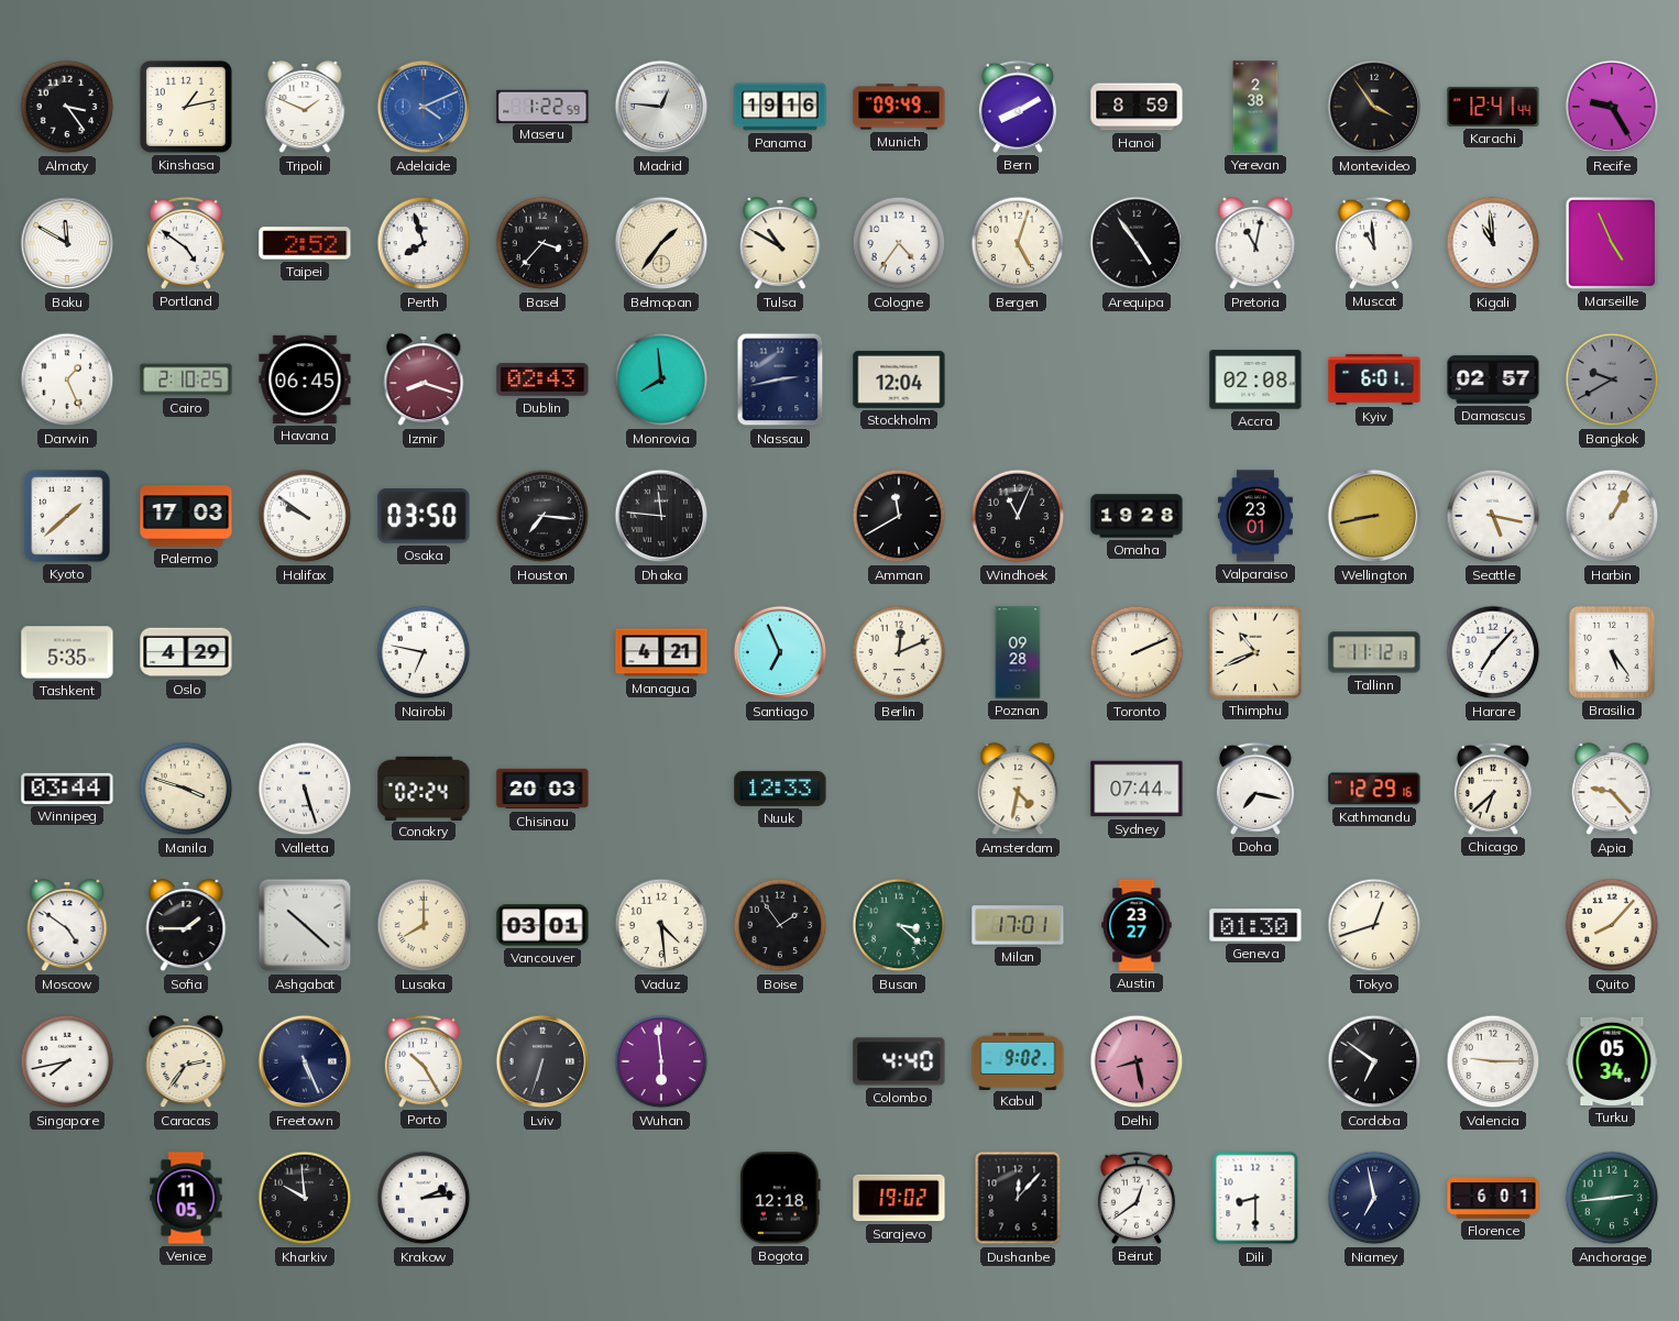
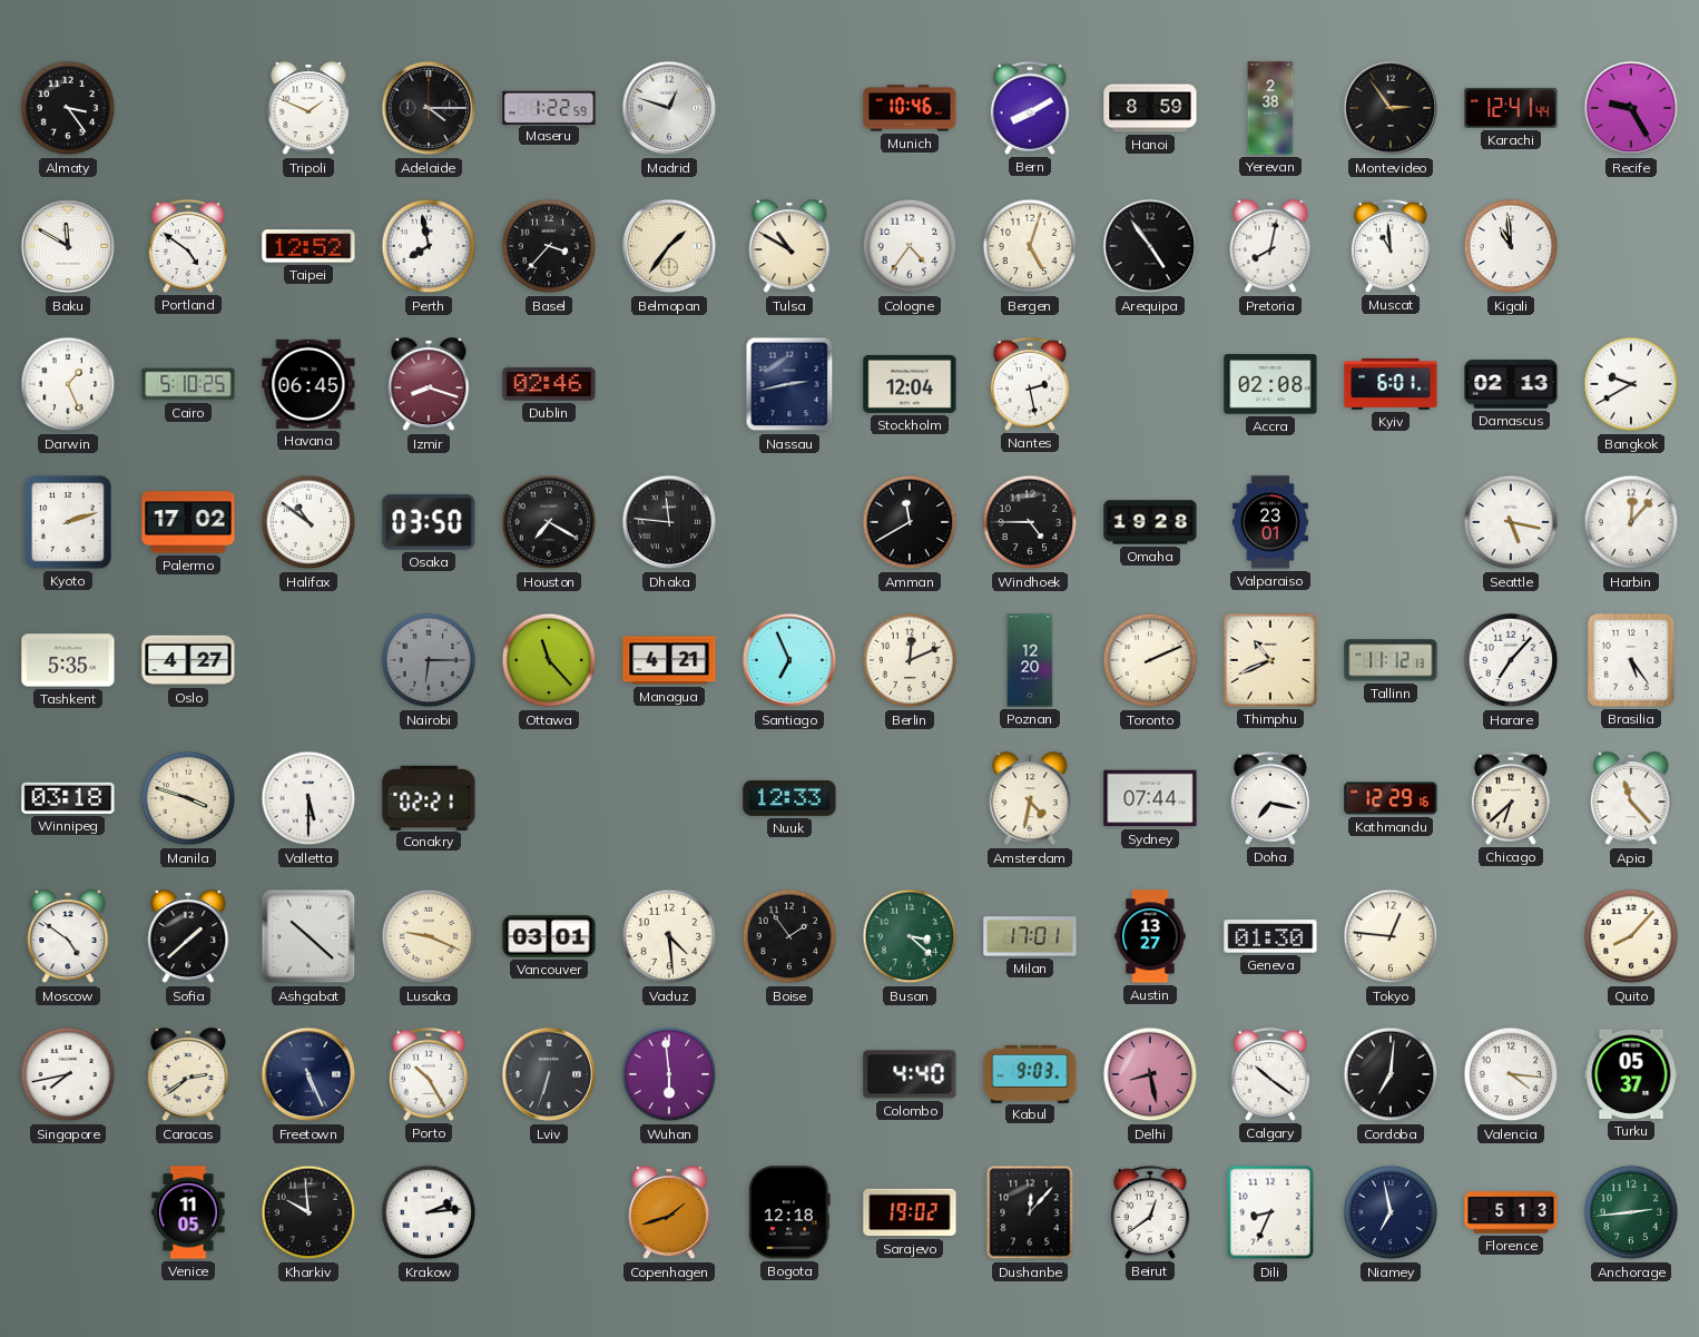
Kinshasa: 1:13 -> none
Adelaide: 4:11 -> 4:15
Adelaide dial: blue -> black
Madrid: 12:46 -> 12:48
Panama: 19:16 -> none
Munich: 09:49 -> 10:46
Montevideo: 3:54 -> 2:54
Taipei: 2:52 -> 12:52
Perth: 7:57 -> 7:58
Pretoria: 11:02 -> 8:02
Marseille: 4:56 -> none
Cairo: 2:10 -> 5:10
Dublin: 02:43 -> 02:46
Monrovia: 7:59 -> none
Nantes: none -> 2:28
Damascus: 02:57 -> 02:13
Bangkok dial: grey -> white
Kyoto: 1:38 -> 2:12
Palermo: 17:03 -> 17:02
Halifax: 9:51 -> 10:51
Houston: 7:16 -> 7:20
Windhoek: 11:04 -> 4:45
Wellington: 8:43 -> none
Harbin: 1:05 -> 12:07
Oslo: 4:29 -> 4:27
Nairobi: 6:47 -> 6:15
Nairobi dial: white -> grey
Ottawa: none -> 11:23
Poznan: 09:28 -> 12:20
Winnipeg: 03:44 -> 03:18
Valletta: 5:27 -> 5:30
Conakry: 02:24 -> 02:21
Chisinau: 20:03 -> none
Apia: 9:23 -> 11:23
Sofia: 1:45 -> 1:38
Lusaka: 8:00 -> 9:19
Austin: 23:27 -> 13:27
Tokyo: 12:42 -> 12:46
Caracas: 2:36 -> 2:39
Kabul: 9:02 -> 9:03
Calgary: none -> 10:21
Cordoba: 6:51 -> 7:01
Valencia: 9:15 -> 4:16
Turku: 05:34 -> 05:37
Copenhagen: none -> 1:42
Dili: 8:30 -> 8:34
Florence: 6:01 -> 5:13
